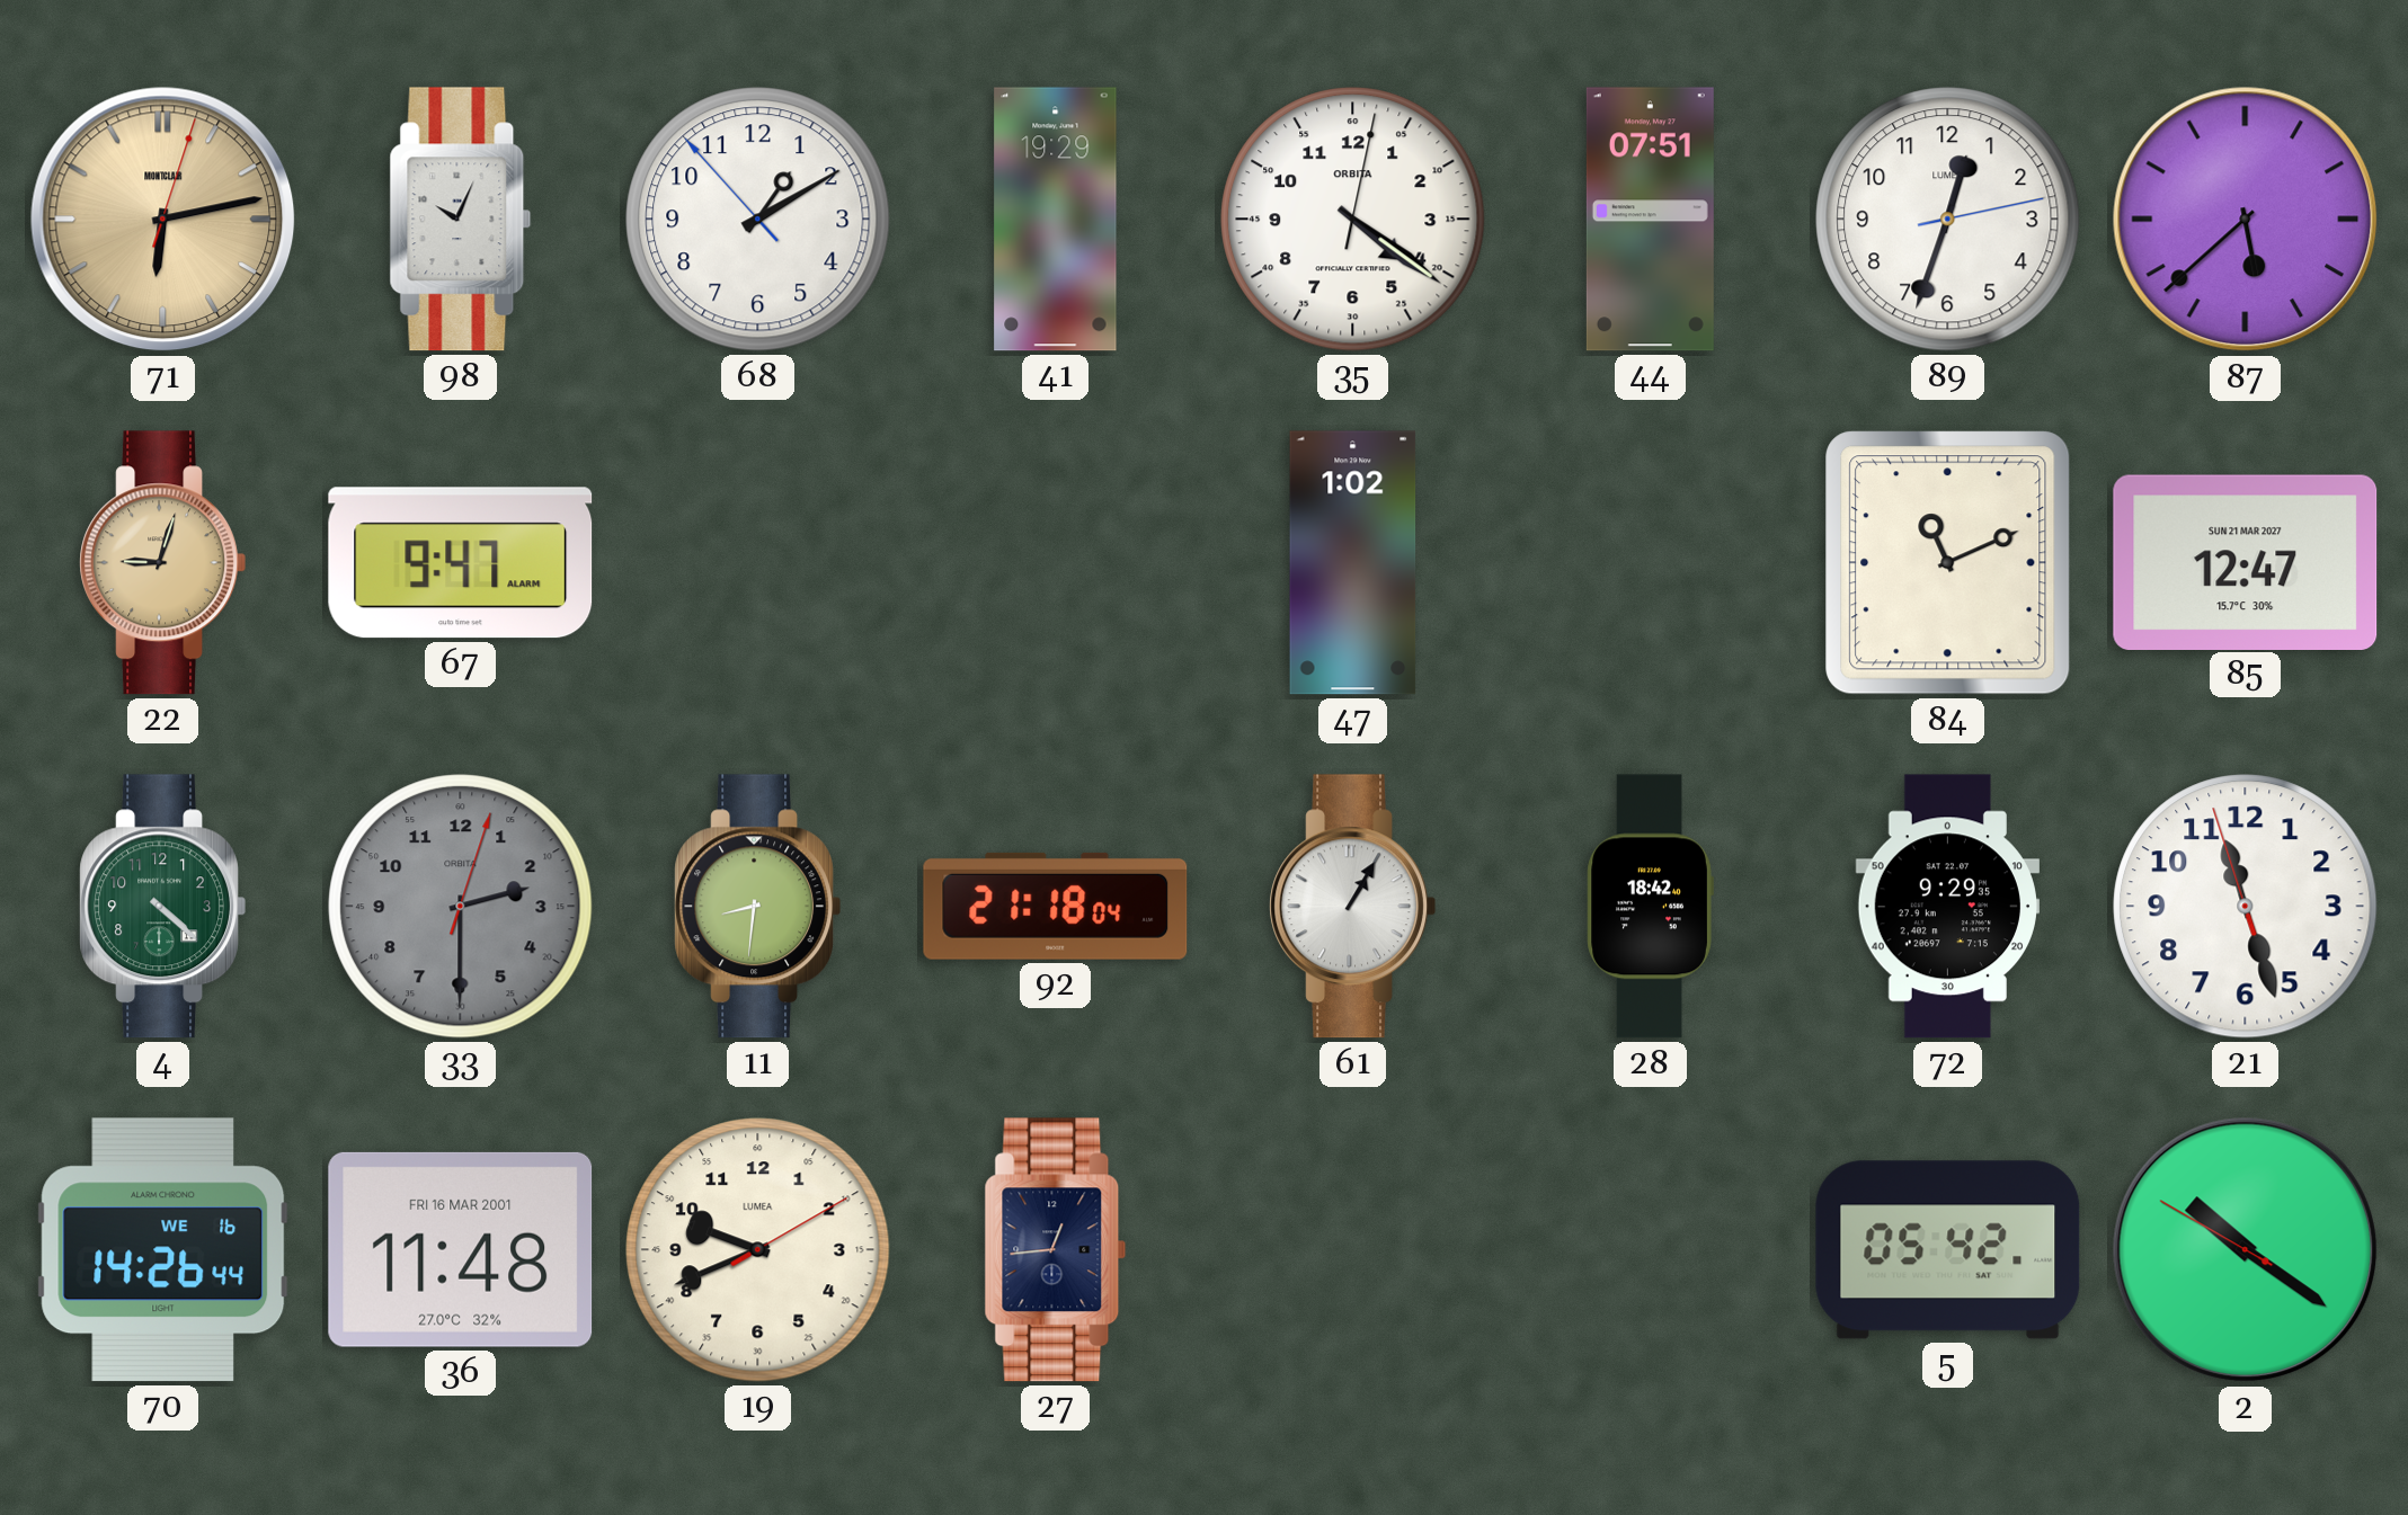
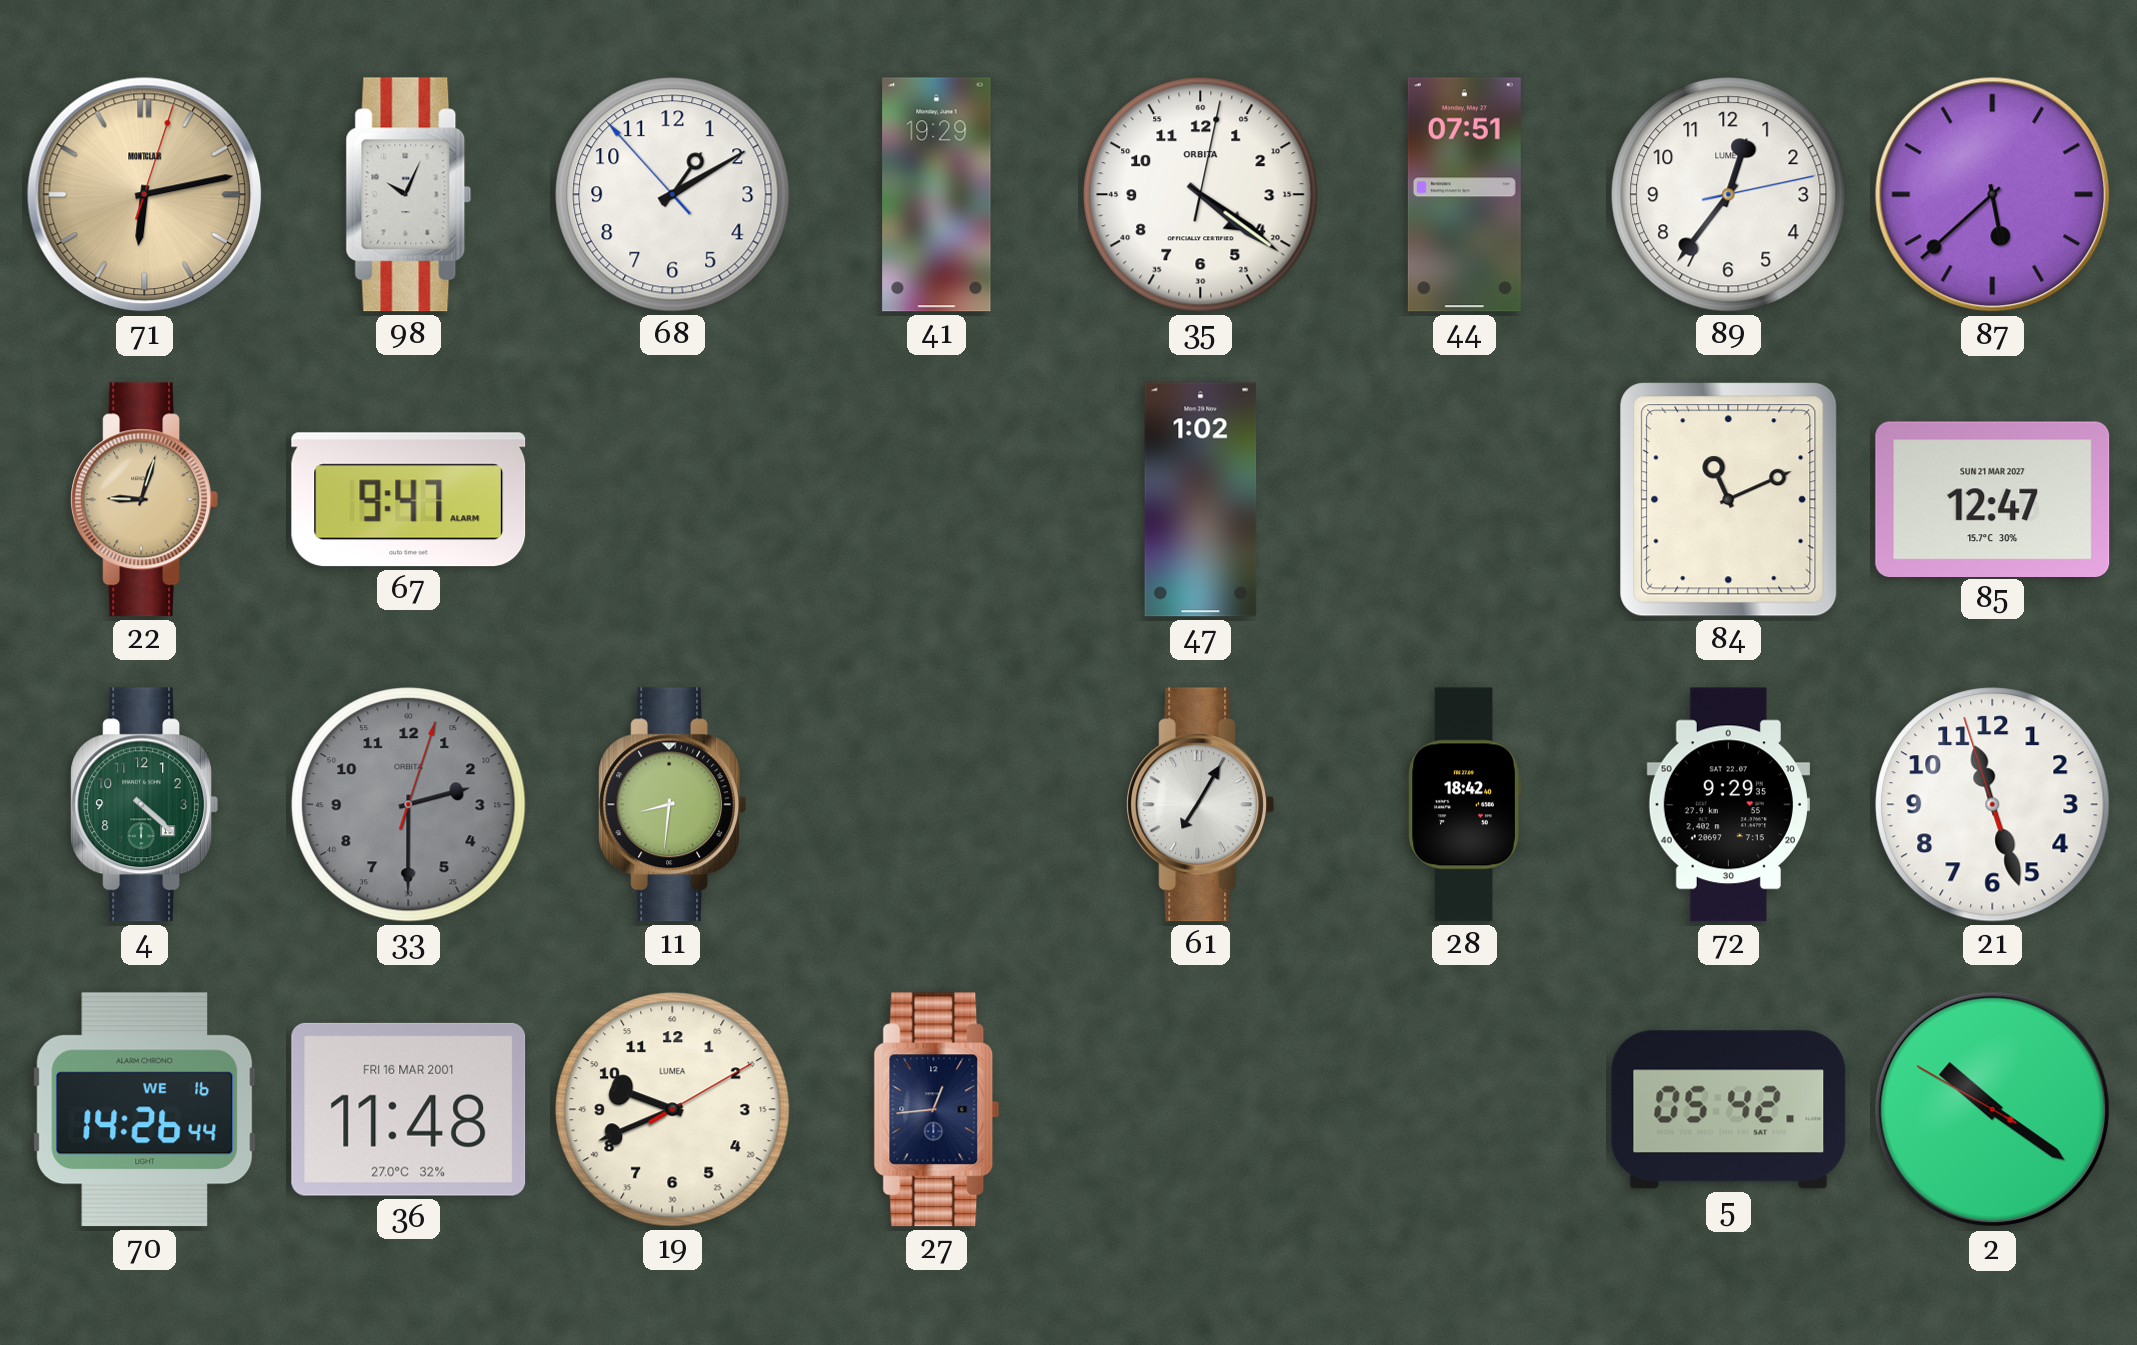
89: 12:33 -> 12:36
92: 21:18 -> none
61: 1:05 -> 7:05
